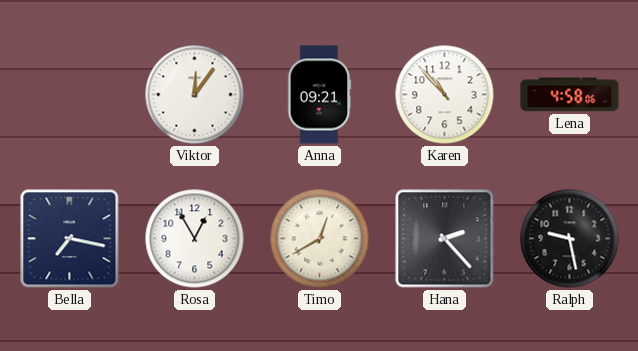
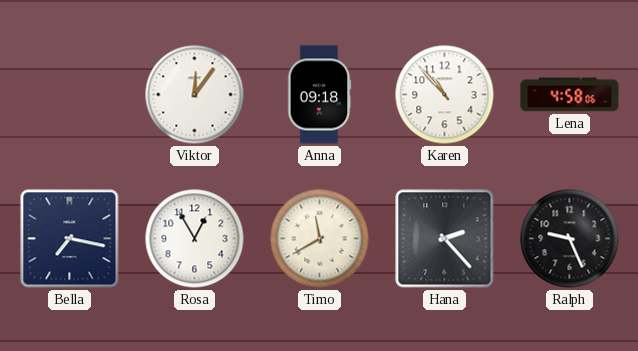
Anna: 09:21 -> 09:18
Timo: 12:40 -> 11:40
Ralph: 9:28 -> 9:26
